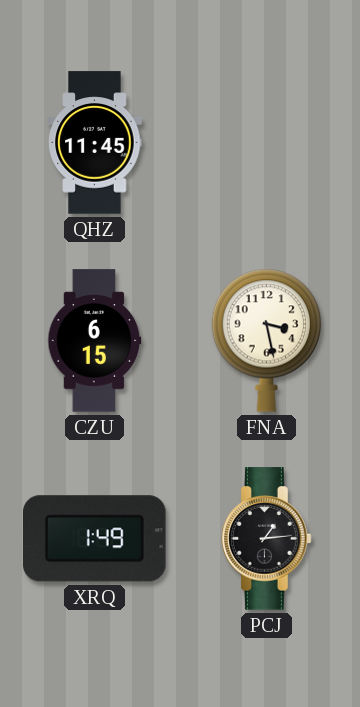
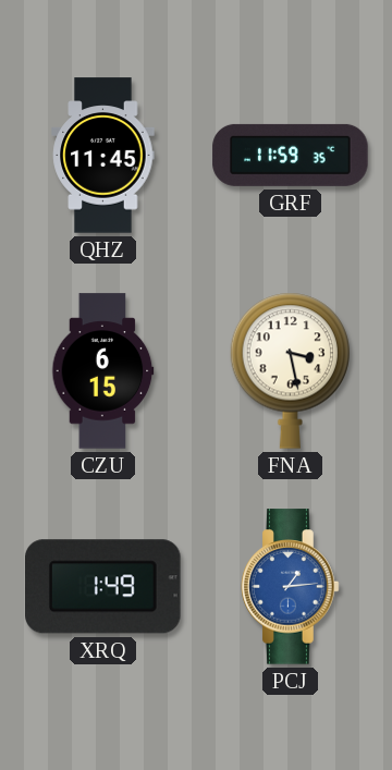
GRF: none -> 11:59
PCJ dial: black -> blue
